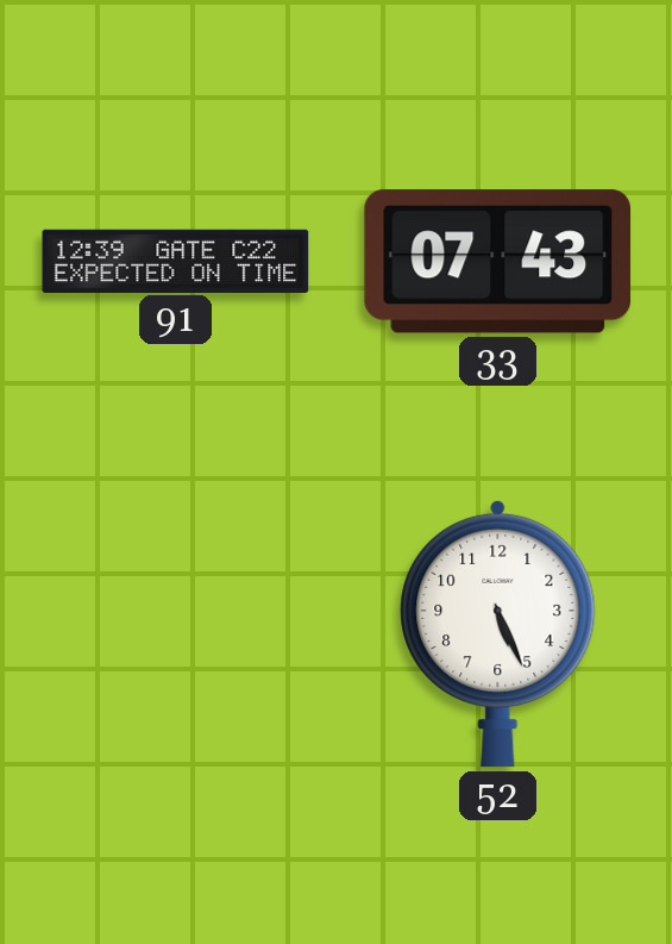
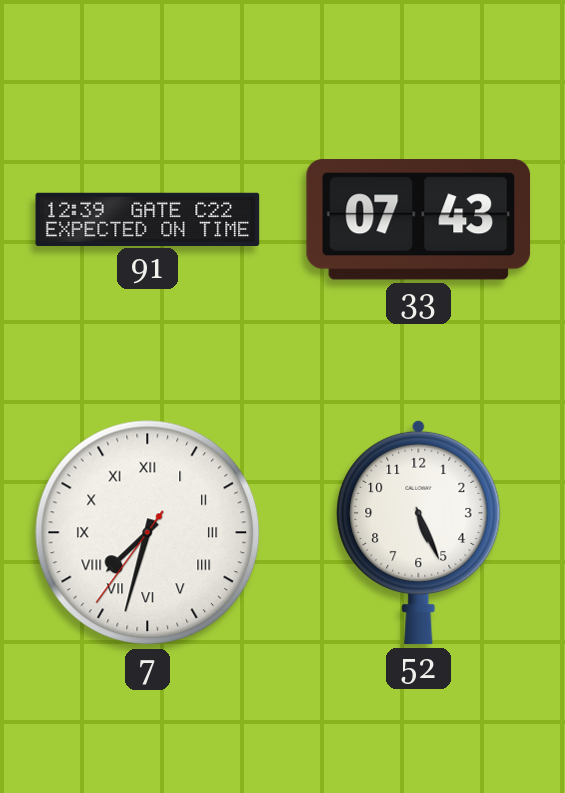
7: none -> 7:32
